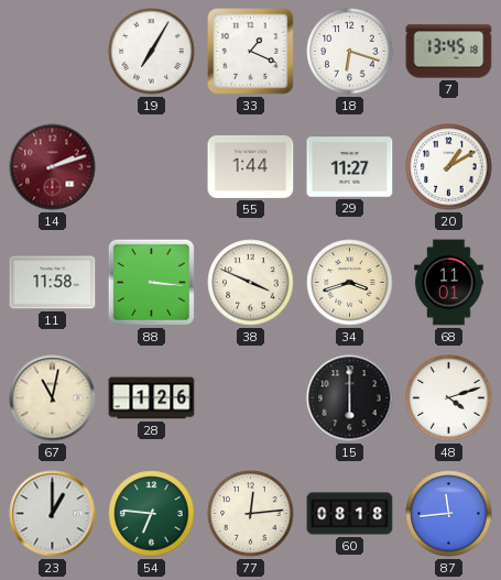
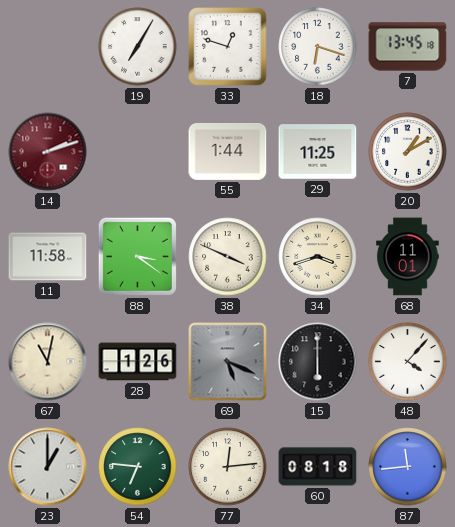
33: 1:19 -> 12:48
29: 11:27 -> 11:25
88: 3:16 -> 3:21
69: none -> 5:19
48: 4:12 -> 4:07
